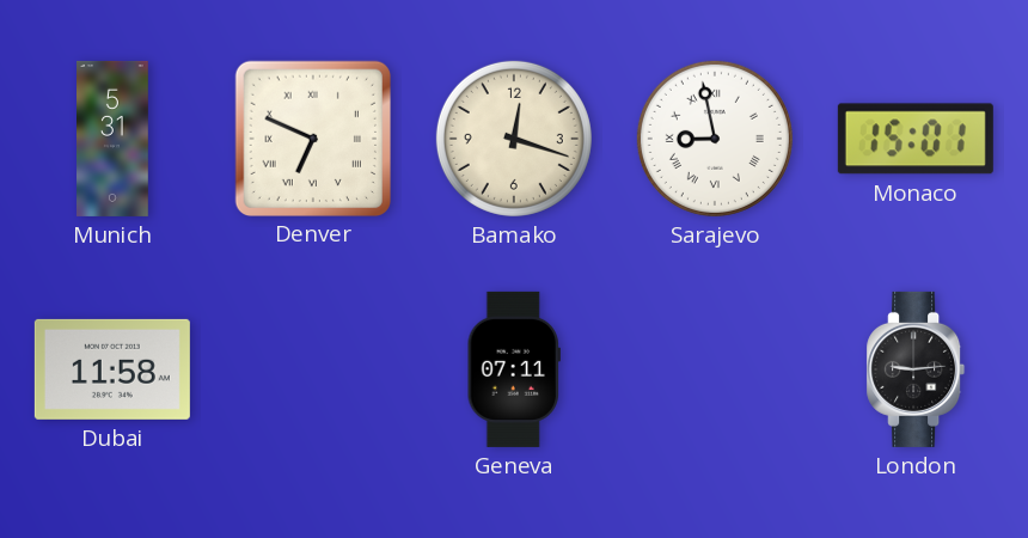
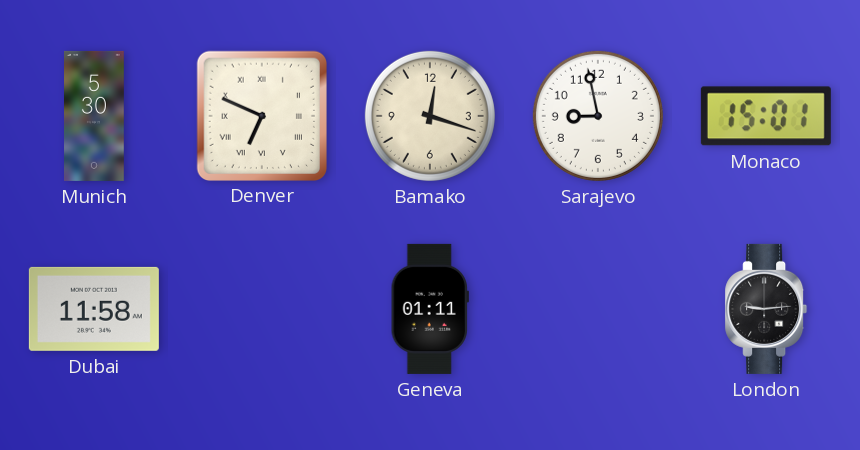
Munich: 5:31 -> 5:30
Sarajevo numerals: Roman -> Arabic
Geneva: 07:11 -> 01:11
